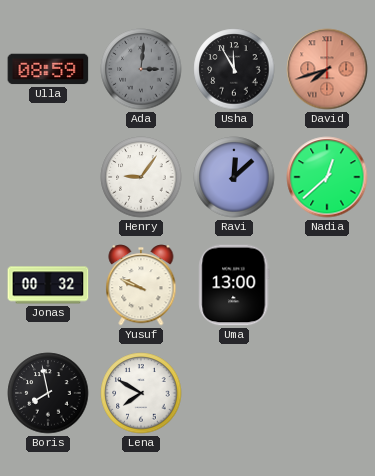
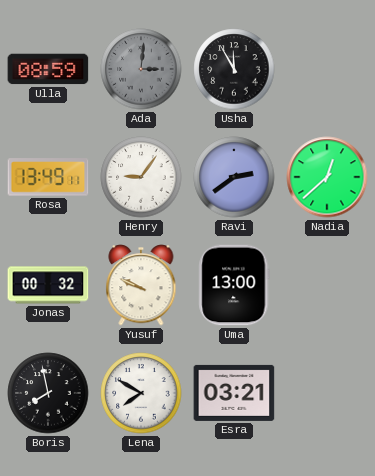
David: 7:42 -> none
Rosa: none -> 13:49
Ravi: 12:08 -> 2:39
Esra: none -> 03:21
